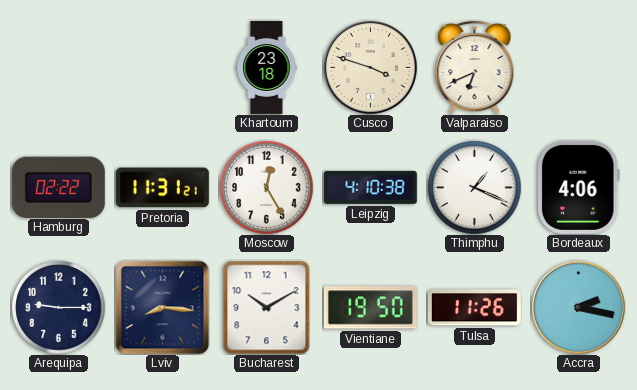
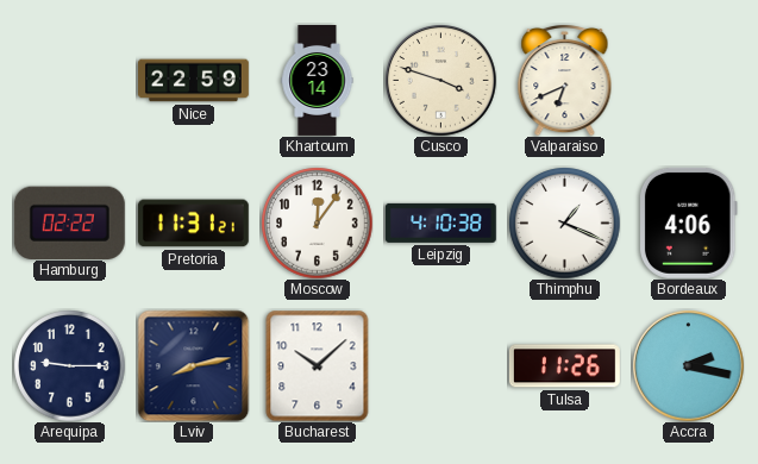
Nice: none -> 22:59
Khartoum: 23:18 -> 23:14
Moscow: 12:25 -> 12:06
Lviv: 8:16 -> 8:13
Bucharest: 10:10 -> 10:08
Vientiane: 19:50 -> none
